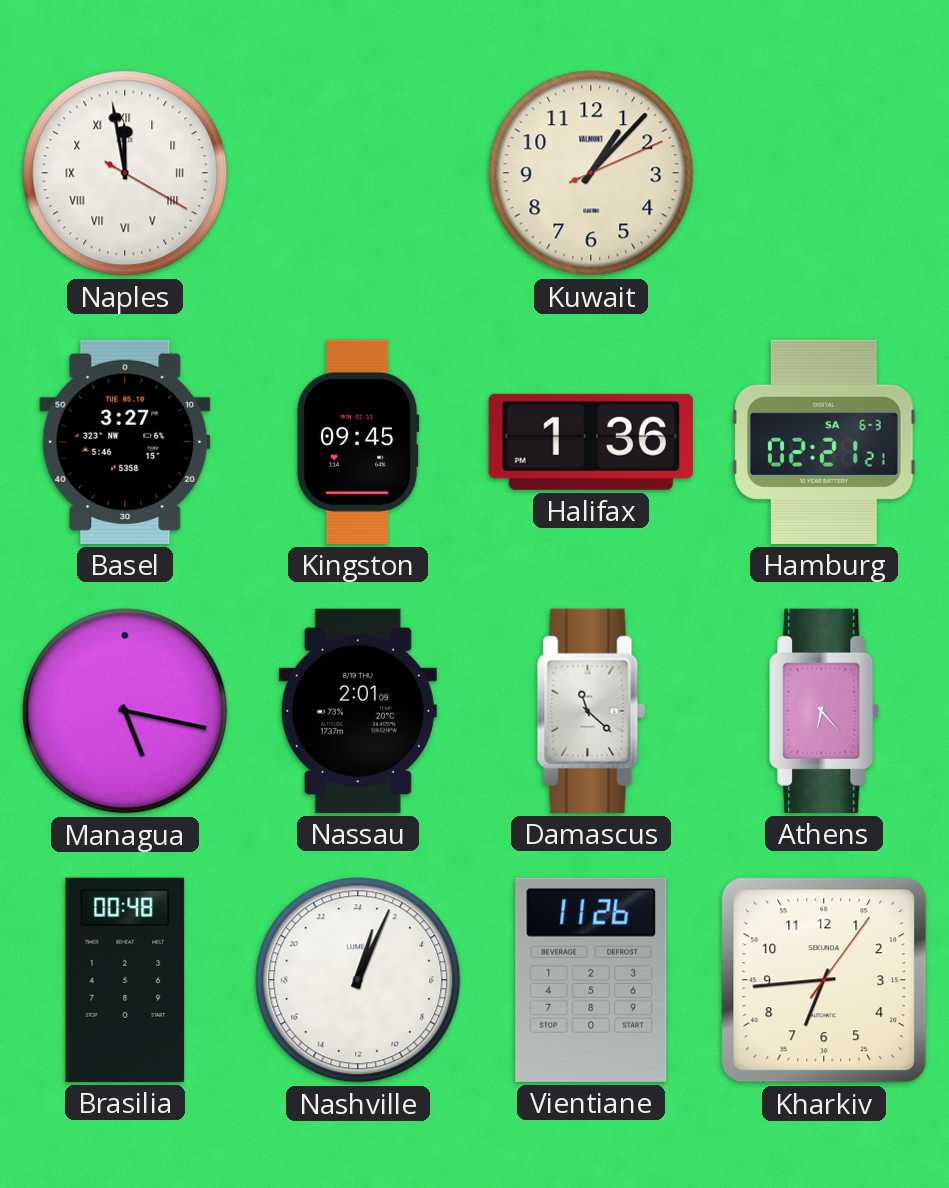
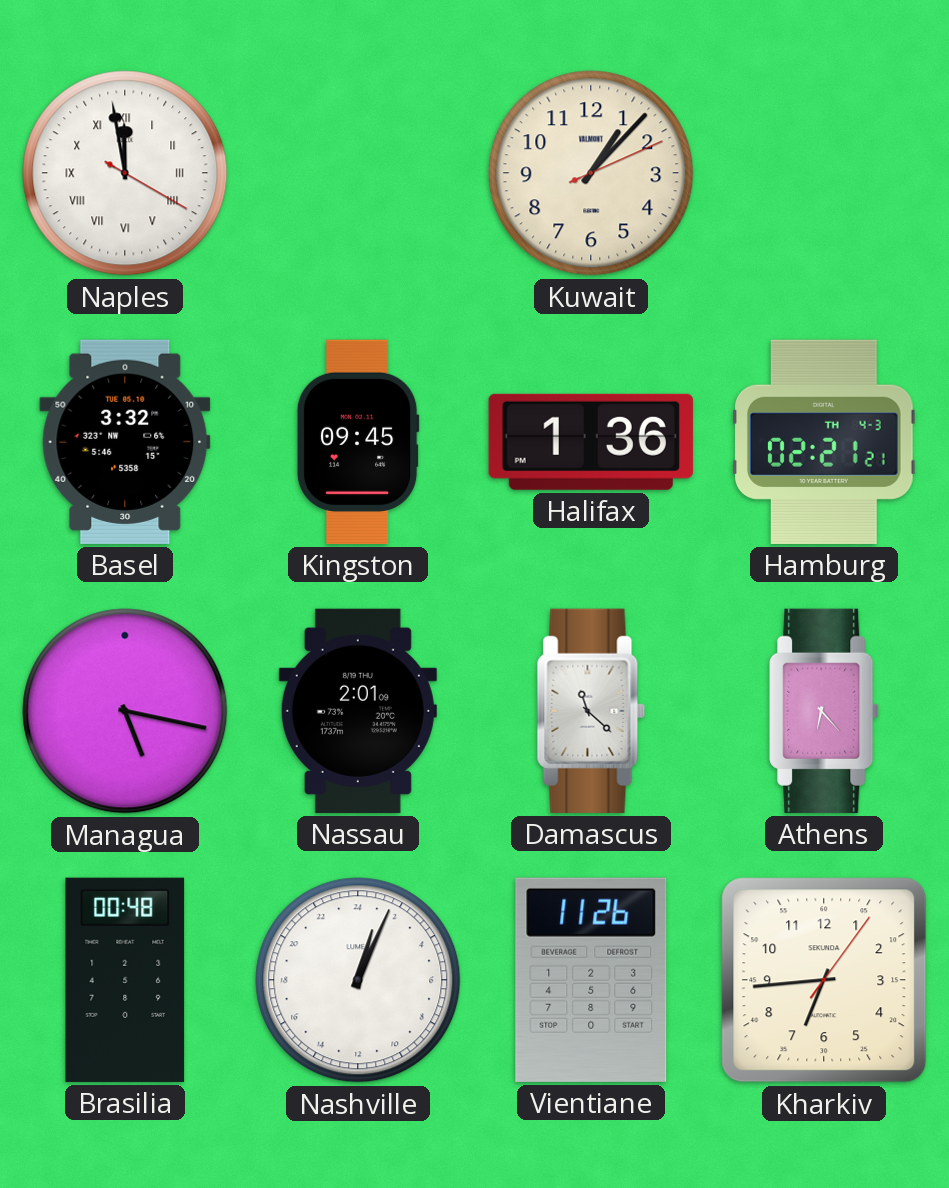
Basel: 3:27 -> 3:32
Hamburg date: SA 6-3 -> TH 4-3
